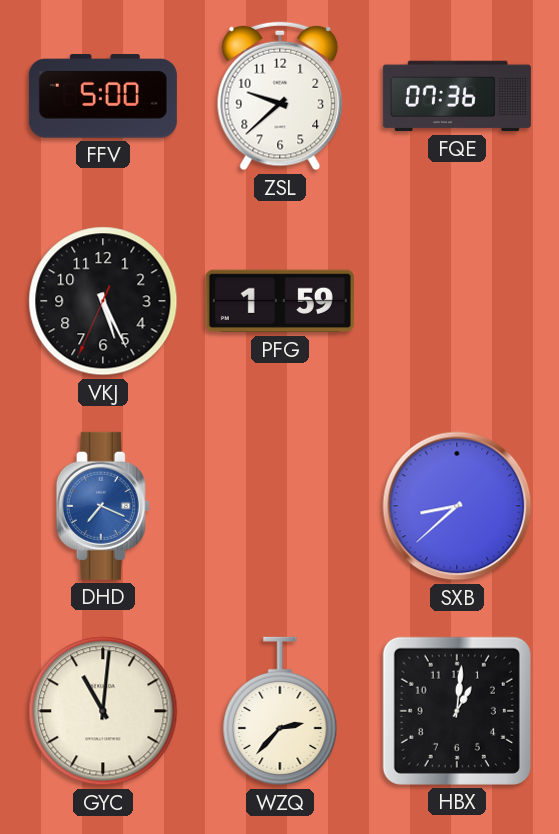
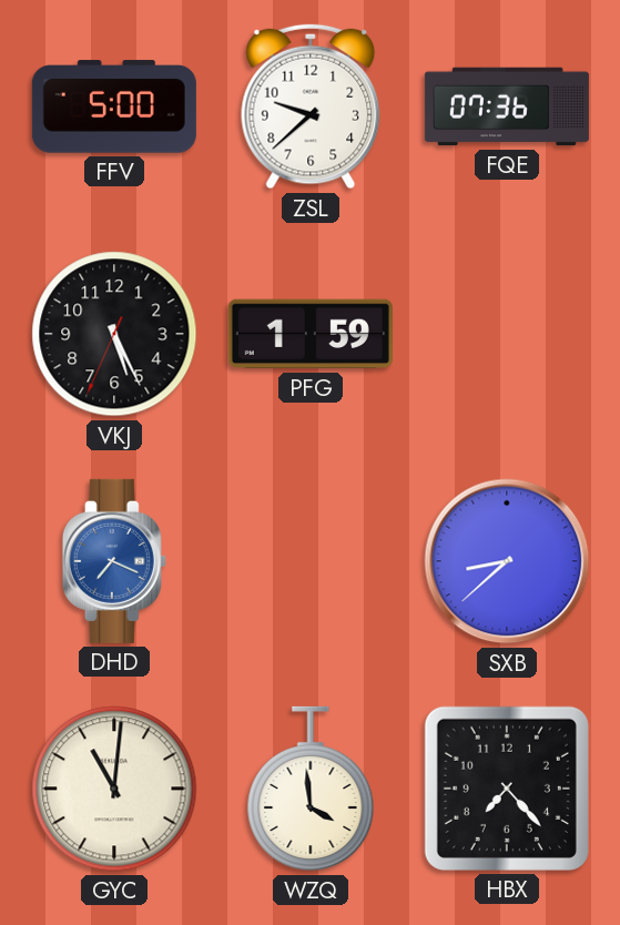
WZQ: 2:37 -> 3:59
HBX: 1:01 -> 7:23
